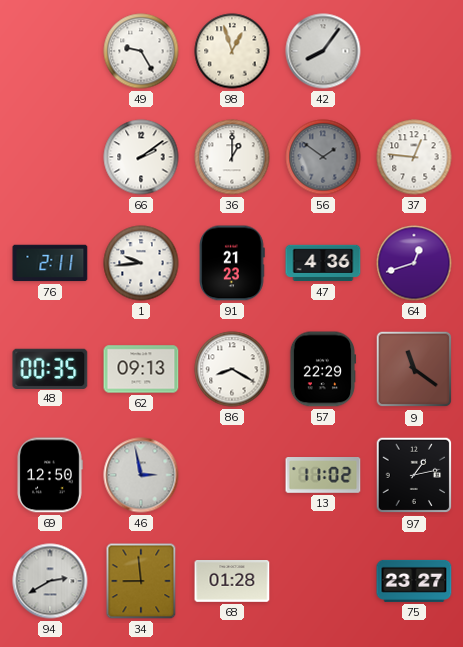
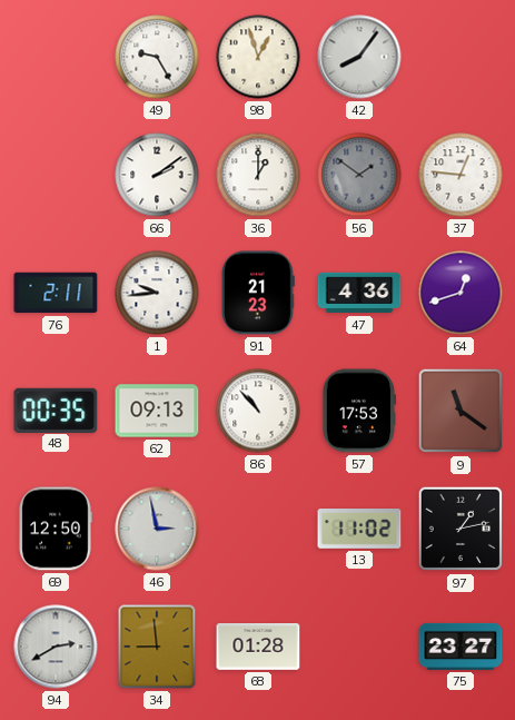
86: 8:20 -> 10:53
57: 22:29 -> 17:53
